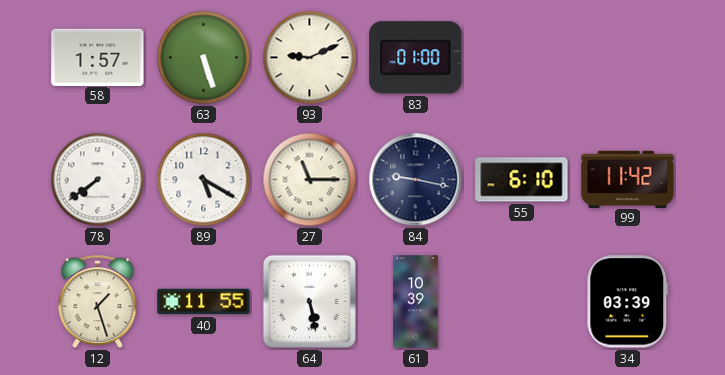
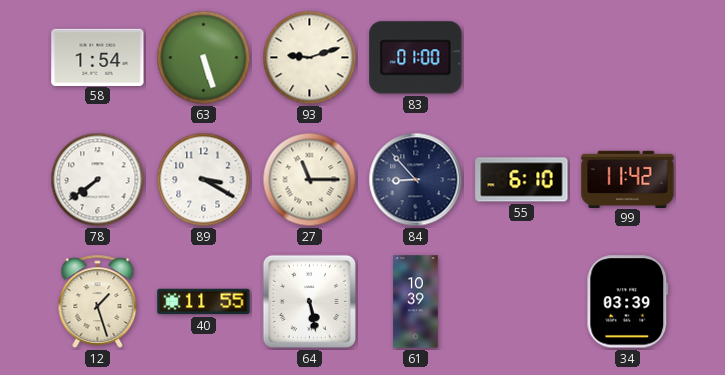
58: 1:57 -> 1:54
93: 9:11 -> 9:12
89: 5:20 -> 3:20
84: 9:17 -> 8:53
